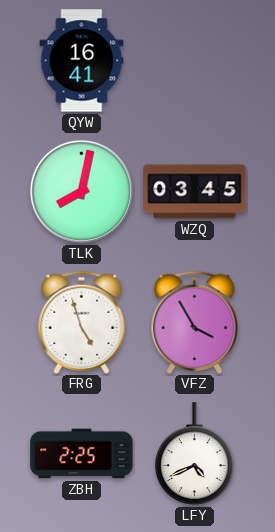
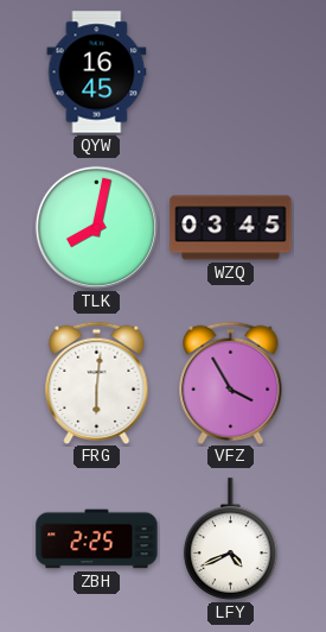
QYW: 16:41 -> 16:45
FRG: 4:57 -> 6:01
